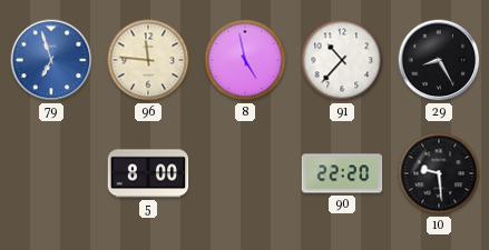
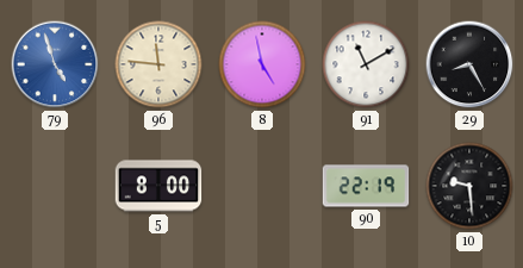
79: 6:57 -> 4:57
91: 10:37 -> 11:10
90: 22:20 -> 22:19
